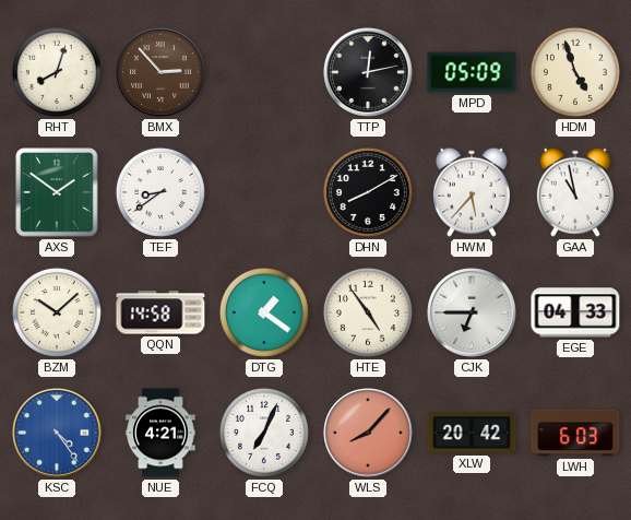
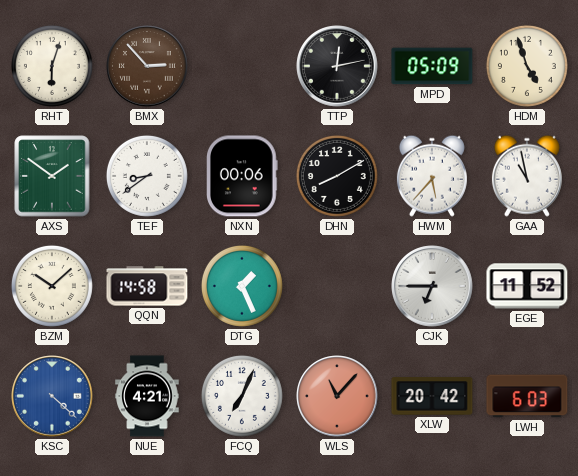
RHT: 8:03 -> 6:03
NXN: none -> 00:06
DTG: 1:21 -> 1:26
HTE: 4:54 -> none
EGE: 04:33 -> 11:52
KSC: 4:24 -> 4:22
WLS: 8:07 -> 11:07
